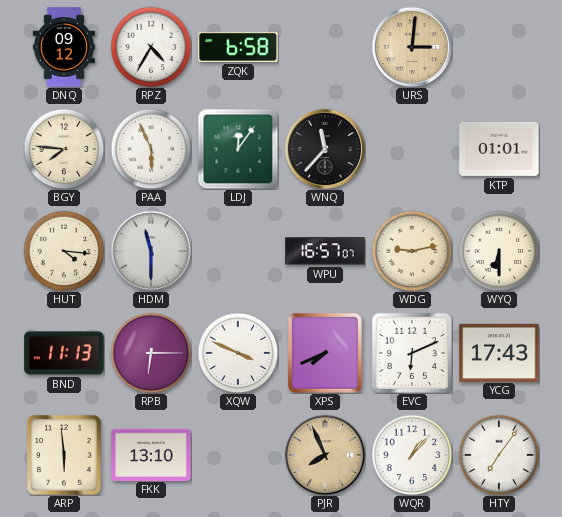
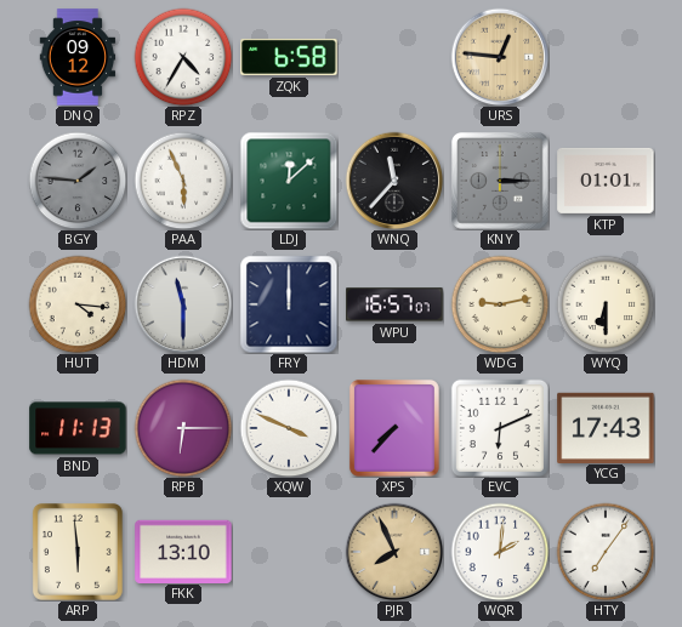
URS: 3:01 -> 12:46
BGY: 7:46 -> 1:46
BGY dial: cream -> grey
LDJ: 12:06 -> 12:08
KNY: none -> 3:15
FRY: none -> 12:00
XPS: 7:41 -> 7:37
WQR: 1:07 -> 2:01
